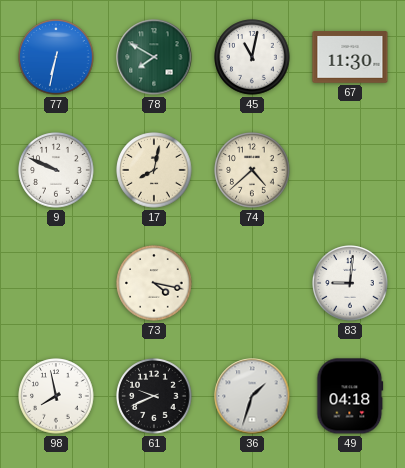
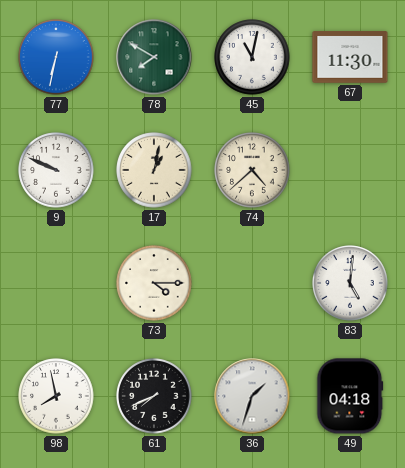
17: 8:02 -> 1:02
73: 4:17 -> 4:15
83: 9:01 -> 5:01
61: 9:41 -> 7:41
